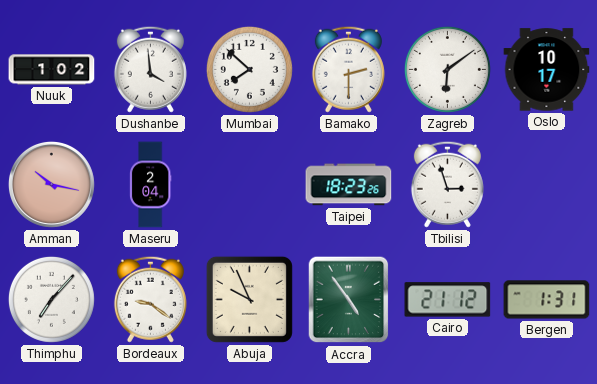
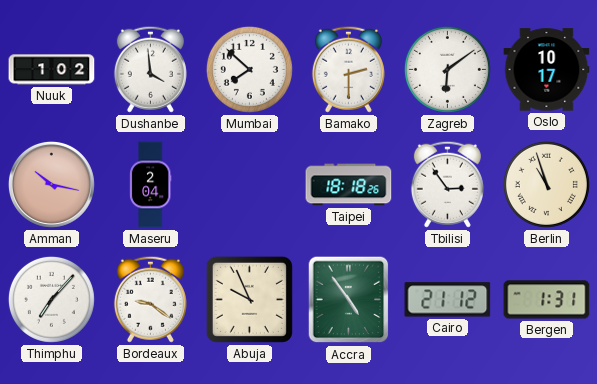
Taipei: 18:23 -> 18:18
Tbilisi: 2:57 -> 2:54
Berlin: none -> 10:57
